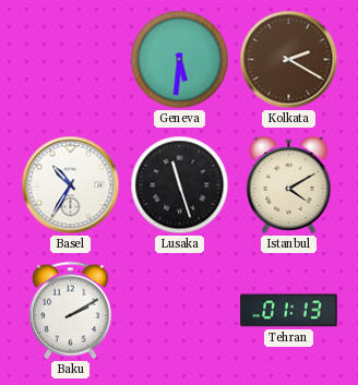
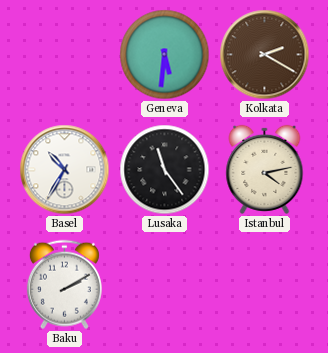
Lusaka: 11:27 -> 11:24
Istanbul: 4:10 -> 4:13
Tehran: 01:13 -> none
